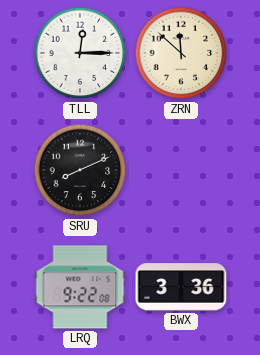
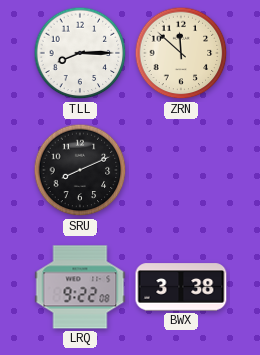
TLL: 12:15 -> 8:15
BWX: 3:36 -> 3:38
